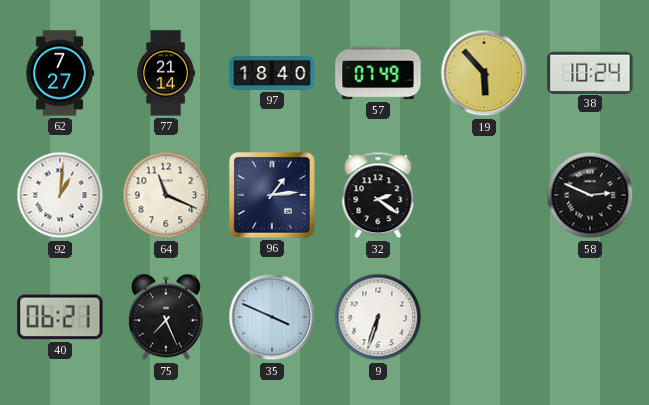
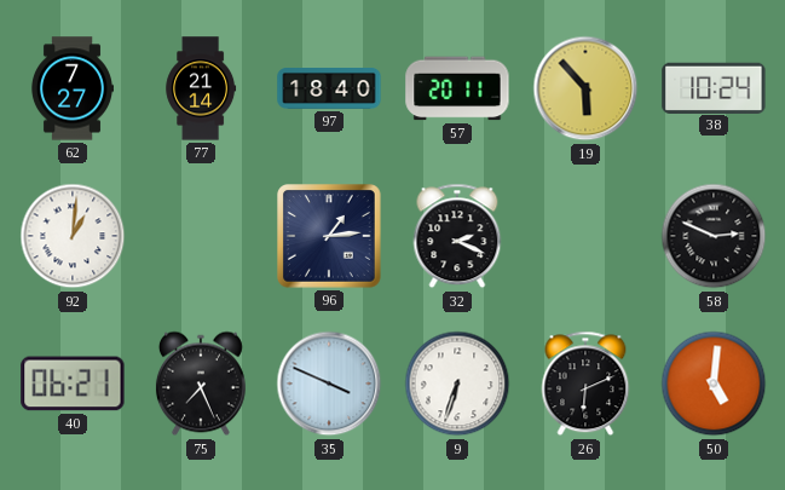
57: 07:49 -> 20:11
64: 11:19 -> none
32: 2:21 -> 2:19
26: none -> 6:11
50: none -> 5:01
